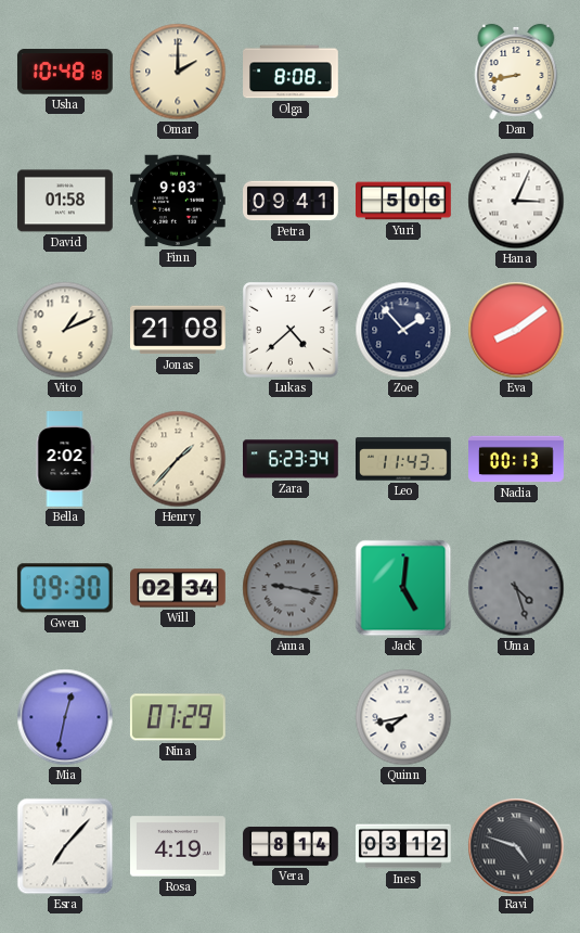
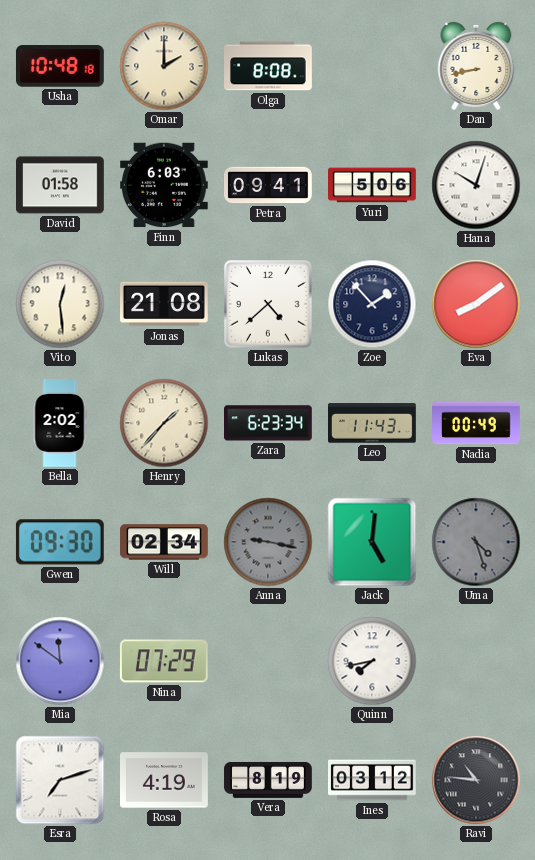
Finn: 9:03 -> 6:03
Hana: 3:04 -> 10:03
Vito: 1:11 -> 12:29
Nadia: 00:13 -> 00:49
Mia: 12:32 -> 11:51
Esra: 7:07 -> 7:12
Vera: 8:14 -> 8:19
Ravi: 4:48 -> 10:46
